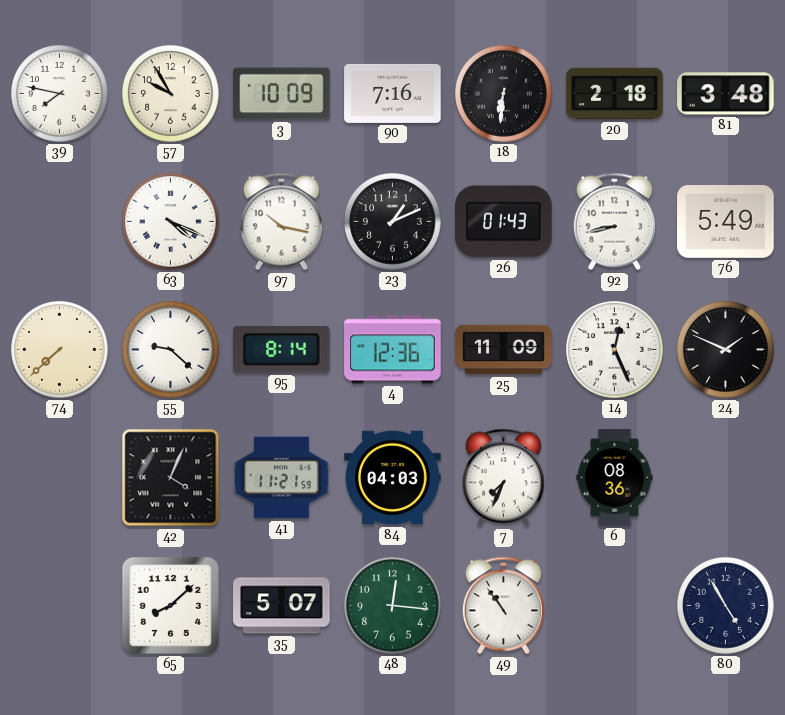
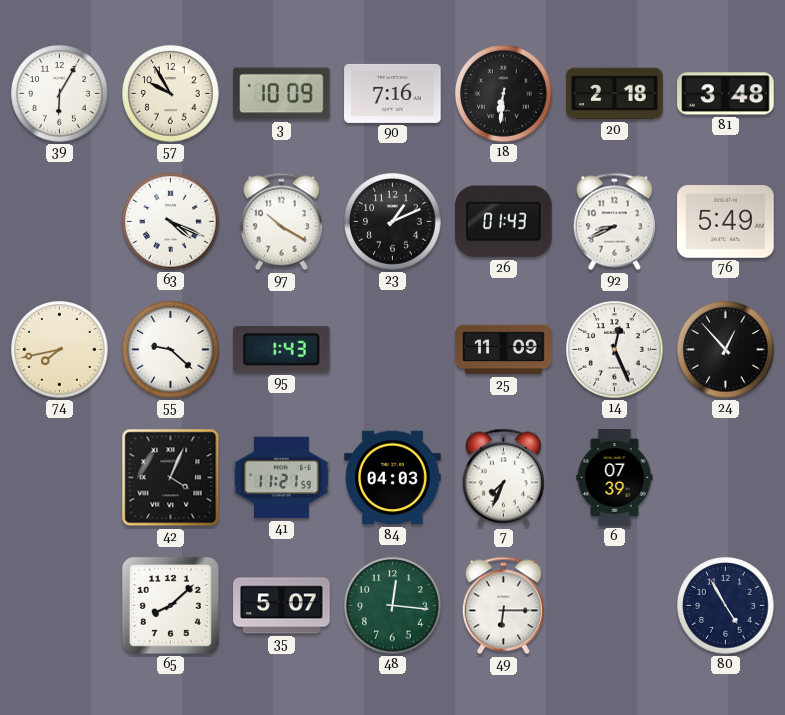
39: 7:47 -> 6:05
97: 10:17 -> 10:20
92: 8:43 -> 8:41
74: 7:38 -> 7:43
95: 8:14 -> 1:43
4: 12:36 -> none
24: 1:49 -> 12:53
6: 08:36 -> 07:39
49: 10:54 -> 6:15
